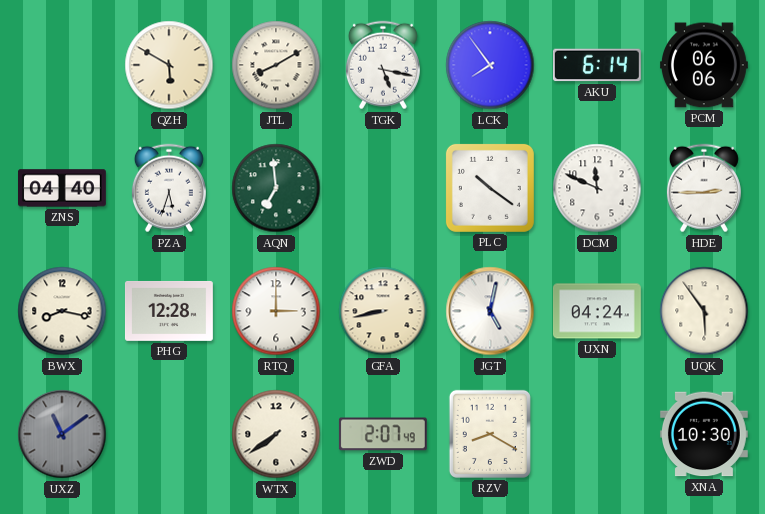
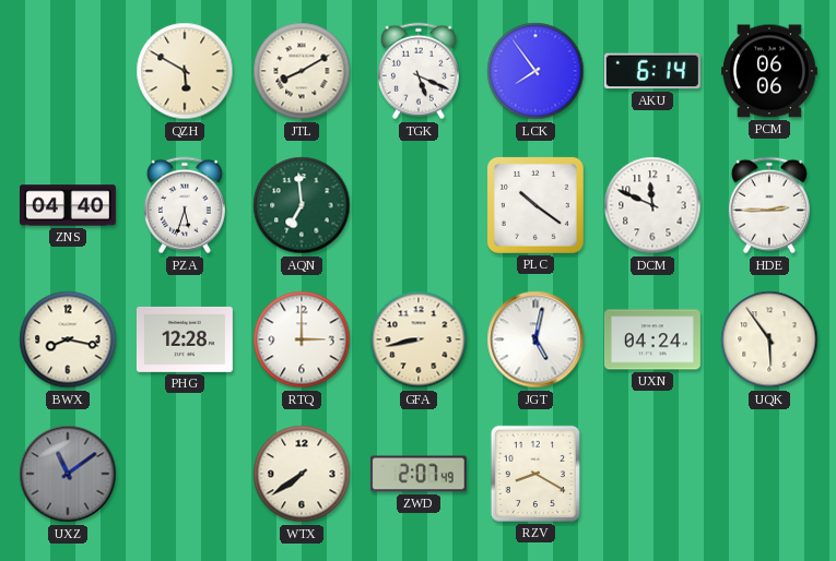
TGK: 5:17 -> 5:19
XNA: 10:30 -> none
